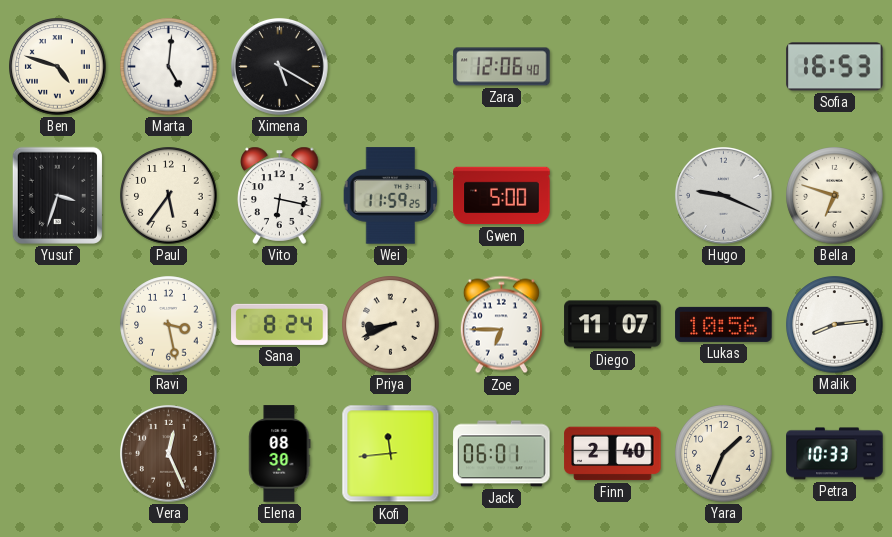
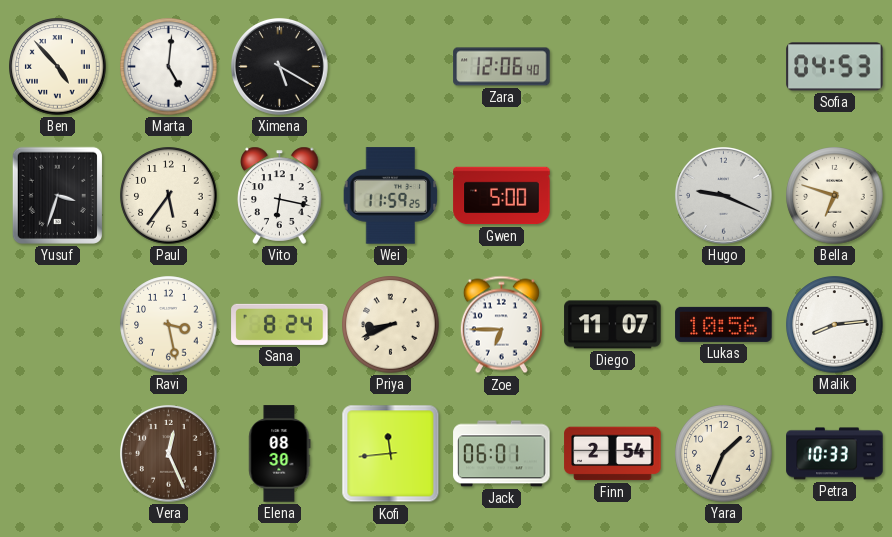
Ben: 4:48 -> 4:53
Sofia: 16:53 -> 04:53
Finn: 2:40 -> 2:54
